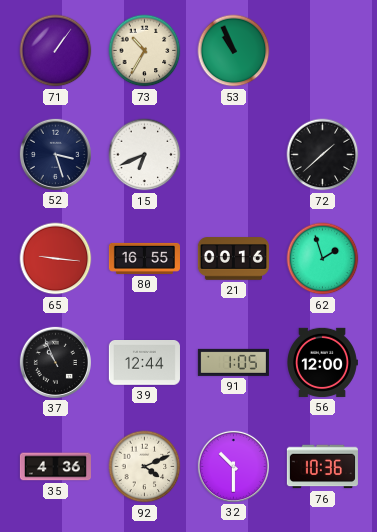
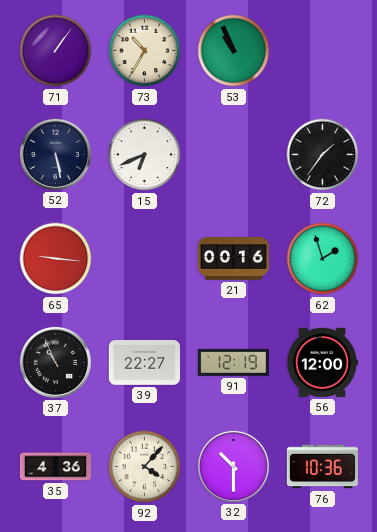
52: 3:27 -> 5:28
72: 1:38 -> 1:36
80: 16:55 -> none
39: 12:44 -> 22:27
91: 1:05 -> 12:19
92: 4:11 -> 4:07
